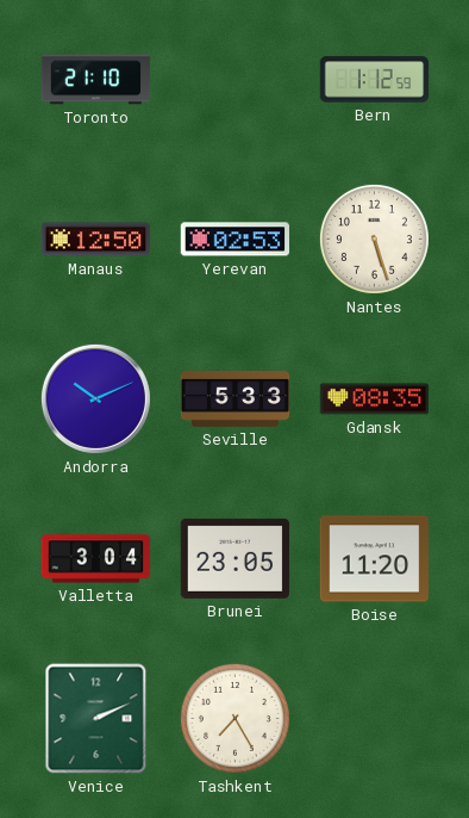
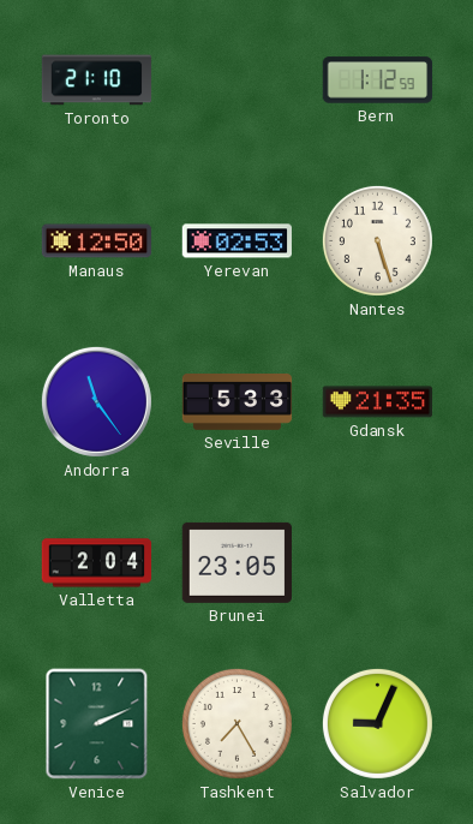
Andorra: 10:11 -> 11:24
Gdansk: 08:35 -> 21:35
Valletta: 3:04 -> 2:04
Boise: 11:20 -> none
Salvador: none -> 9:04
